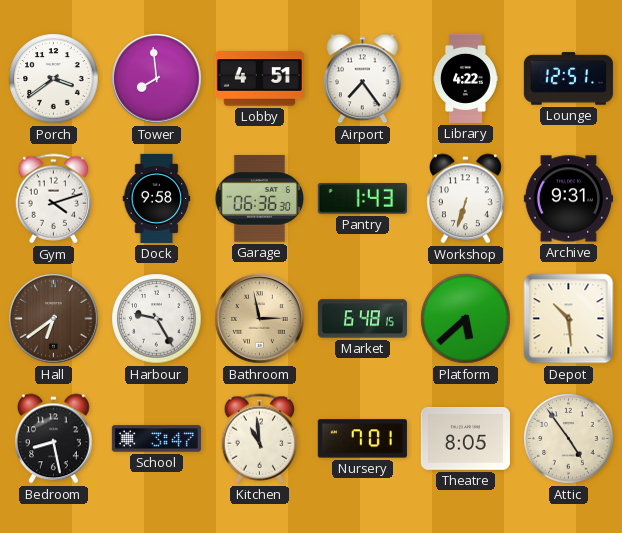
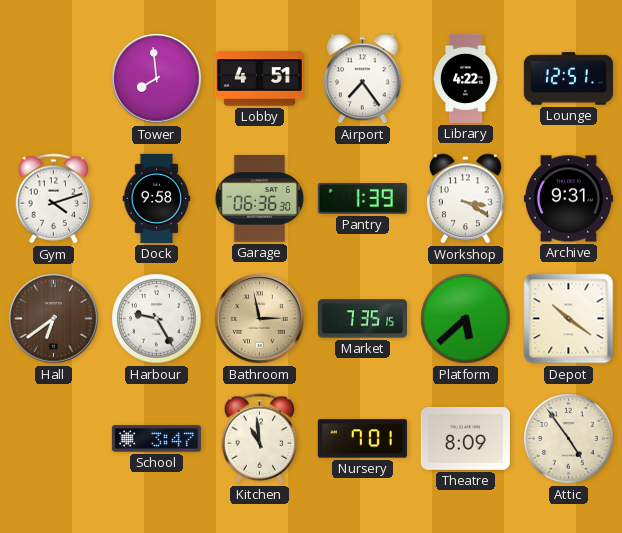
Porch: 3:39 -> none
Pantry: 1:43 -> 1:39
Workshop: 6:33 -> 3:20
Market: 6:48 -> 7:35
Depot: 10:29 -> 10:21
Bedroom: 8:28 -> none
Theatre: 8:05 -> 8:09
